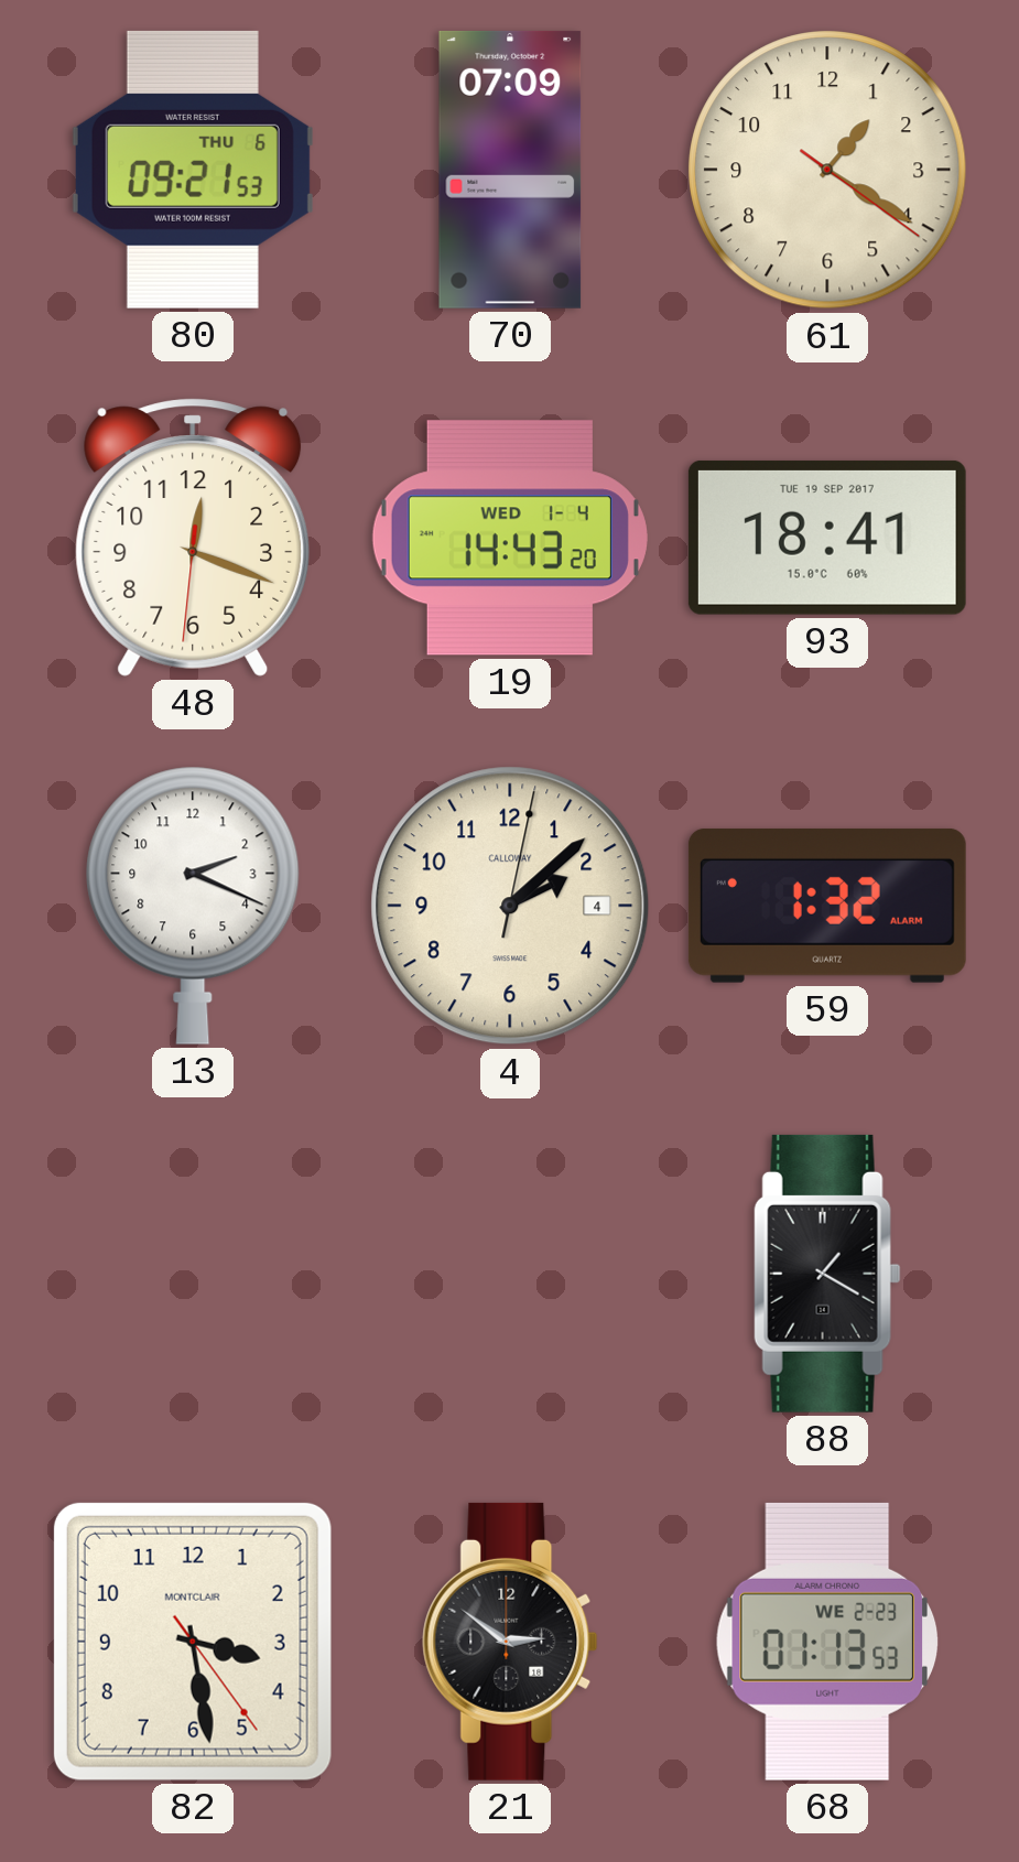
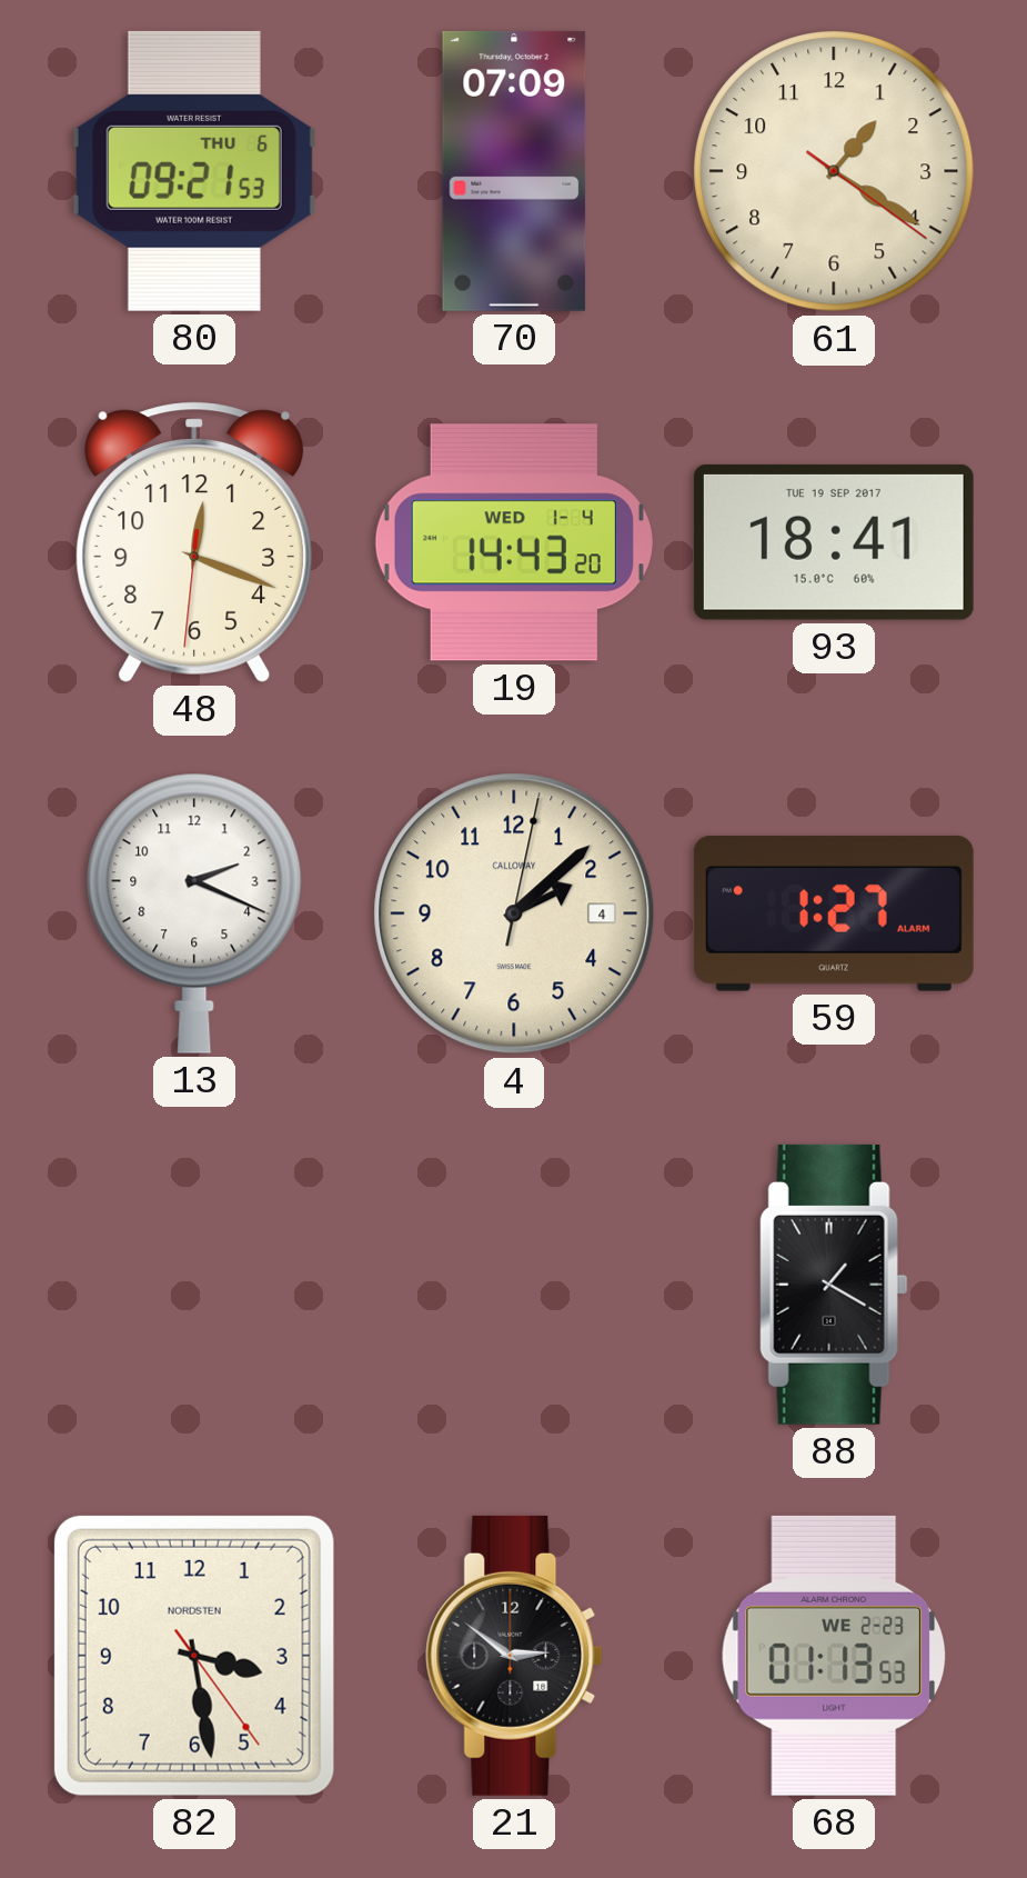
59: 1:32 -> 1:27
82 brand: MONTCLAIR -> NORDSTEN
